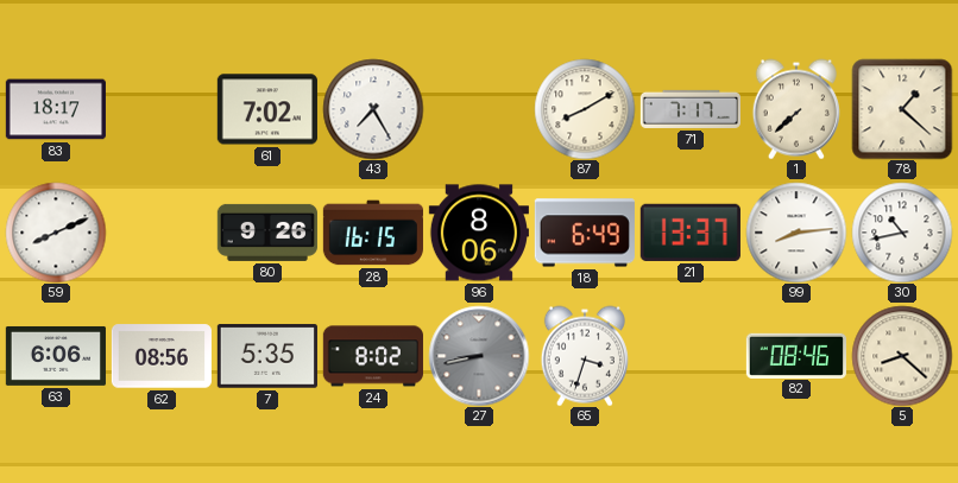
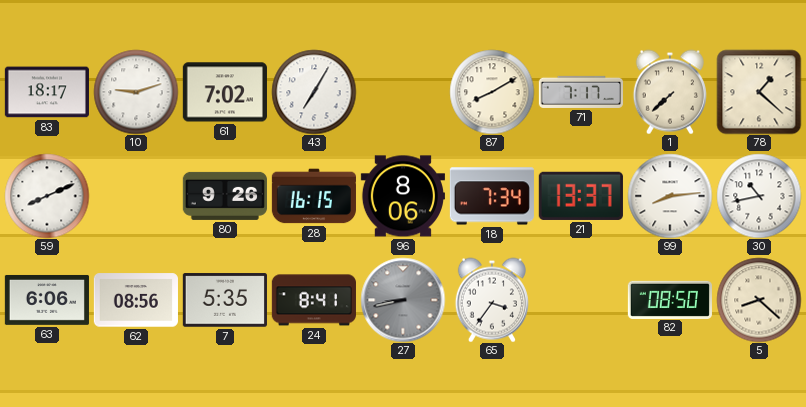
10: none -> 9:12
43: 7:25 -> 7:05
18: 6:49 -> 7:34
24: 8:02 -> 8:41
65: 3:33 -> 3:36
82: 08:46 -> 08:50
